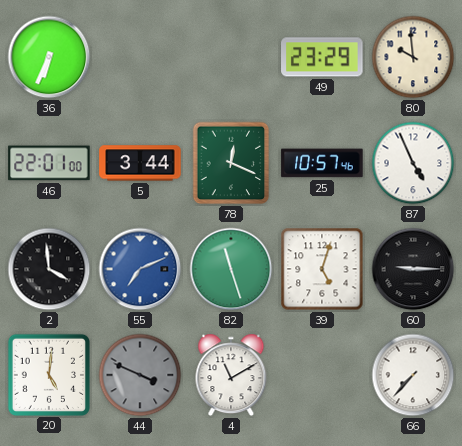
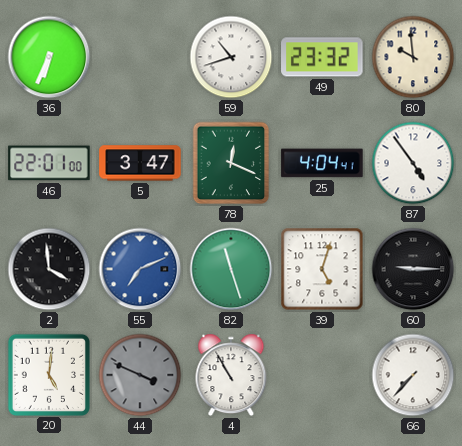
59: none -> 10:42
49: 23:29 -> 23:32
5: 3:44 -> 3:47
25: 10:57 -> 4:04
87: 4:56 -> 4:54
4: 11:10 -> 10:55
